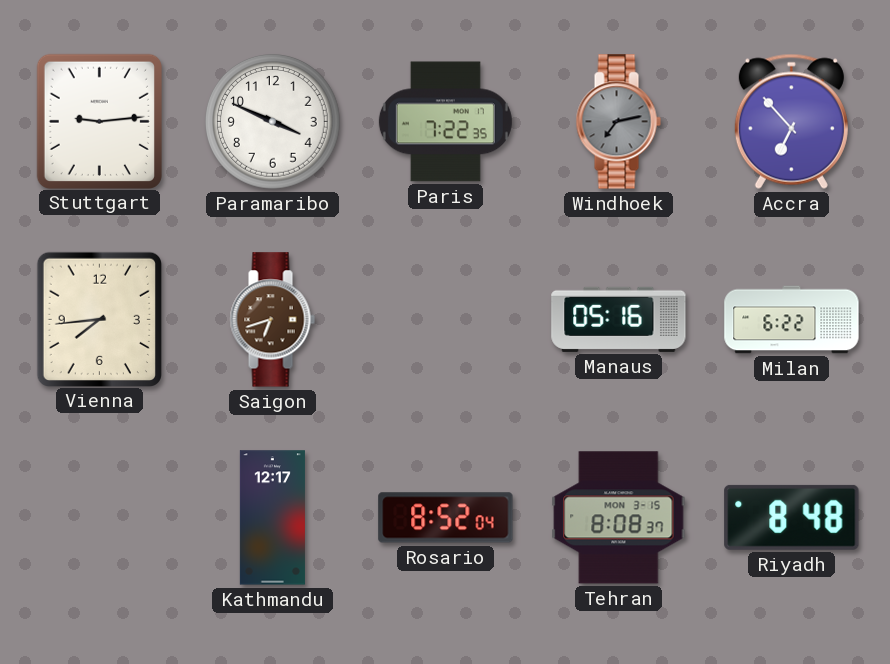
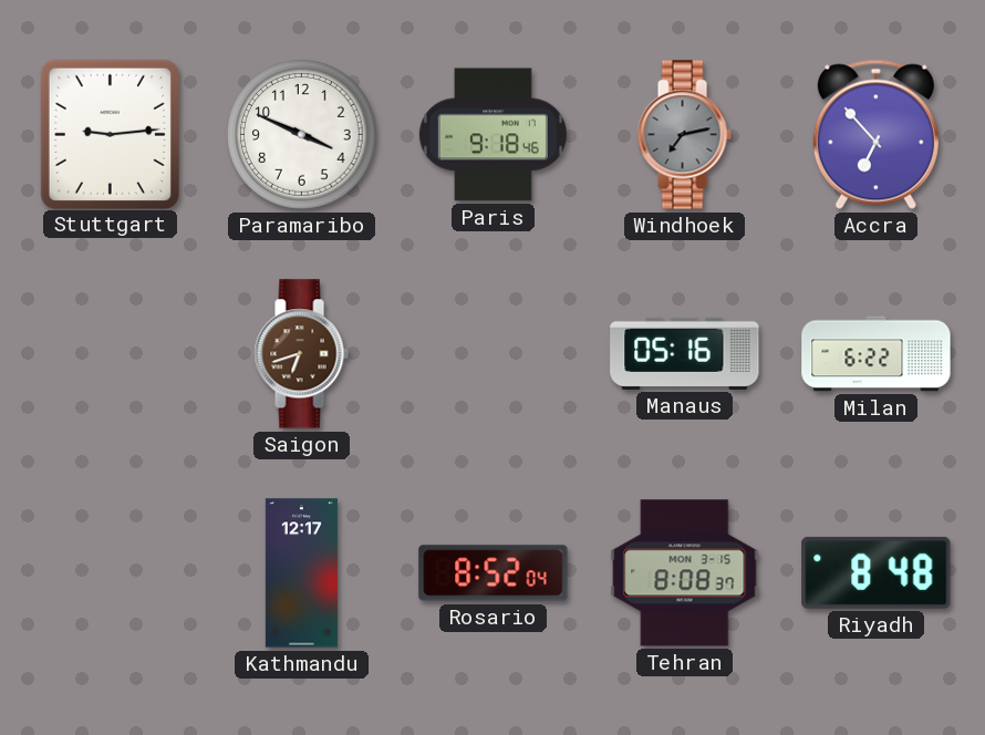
Paris: 7:22 -> 9:18
Vienna: 7:44 -> none
